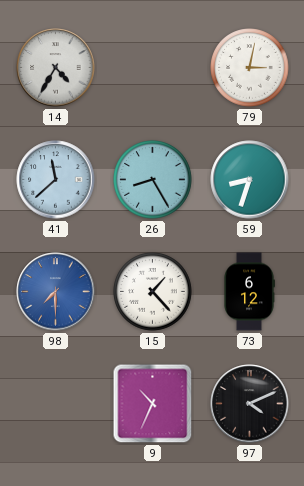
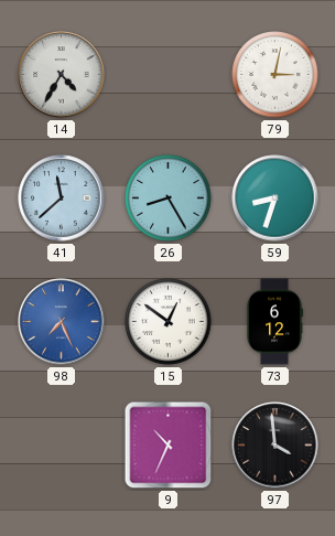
98: 7:30 -> 7:26
15: 1:23 -> 12:51
97: 4:11 -> 3:59
